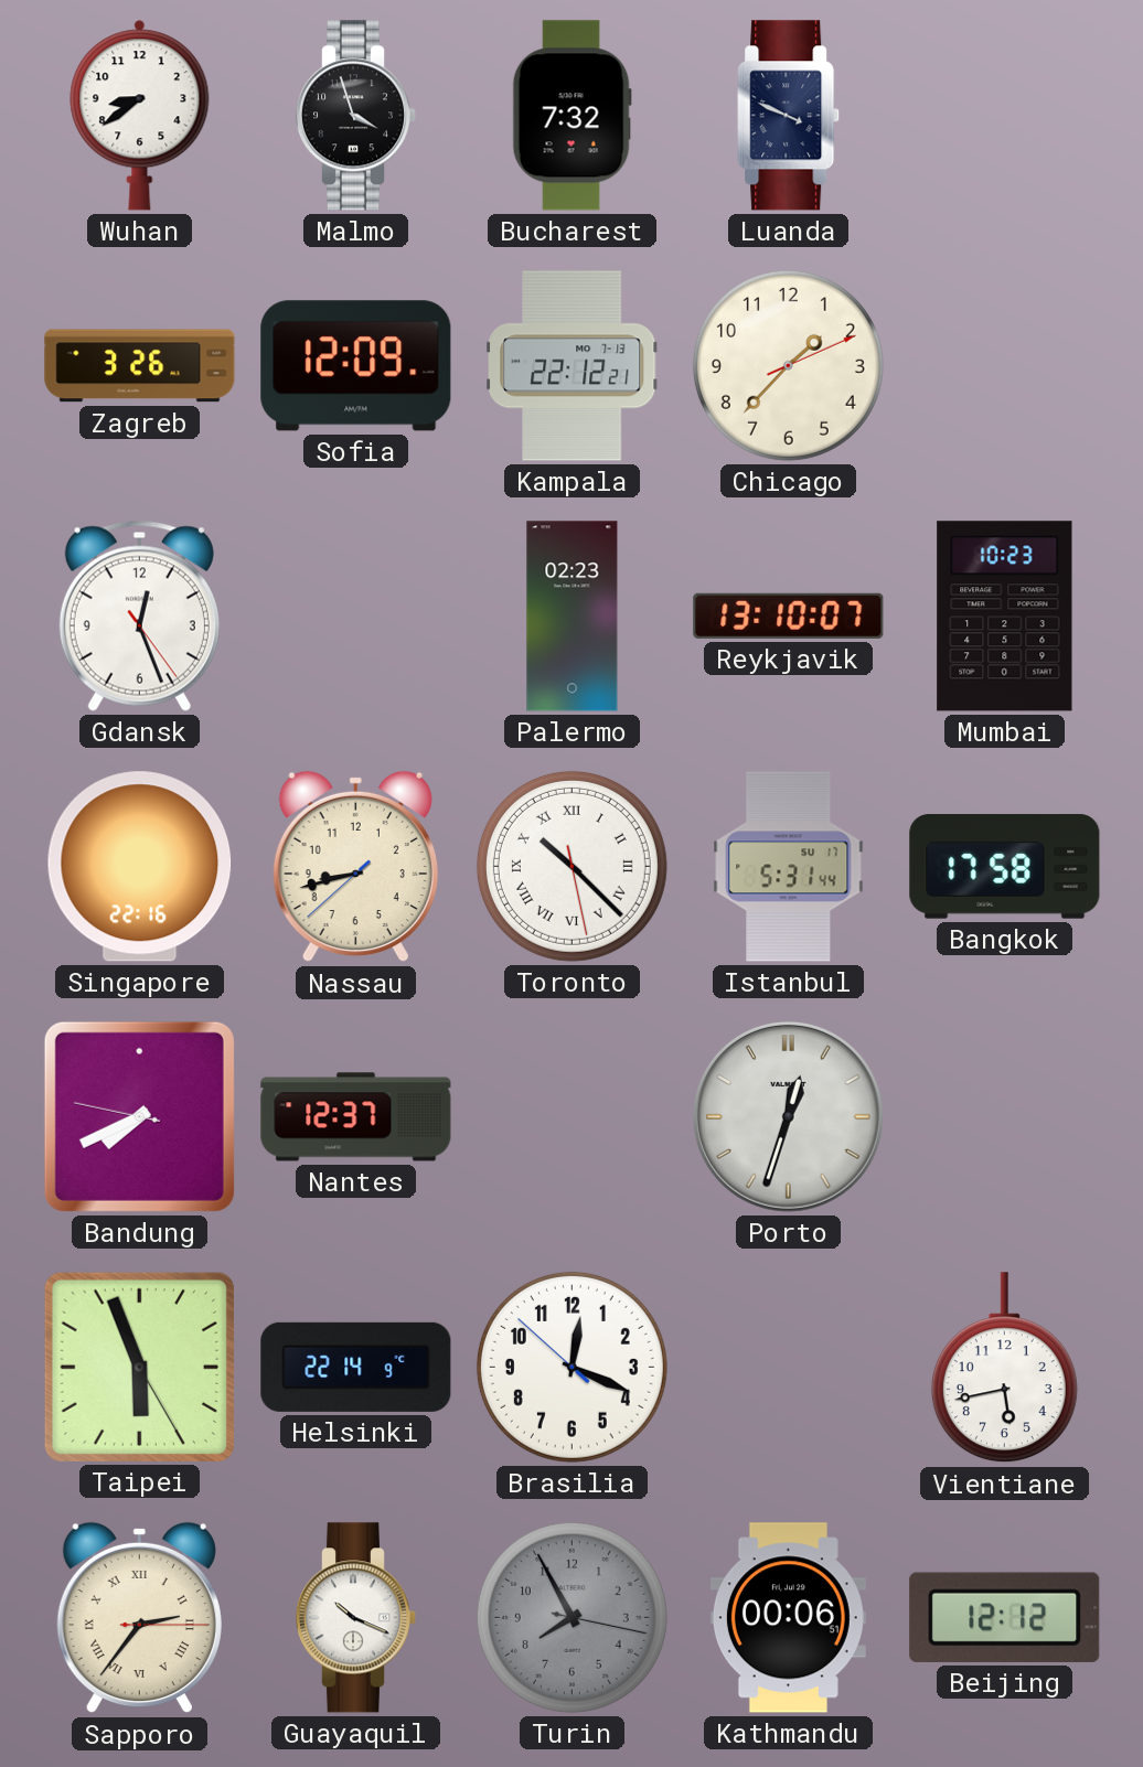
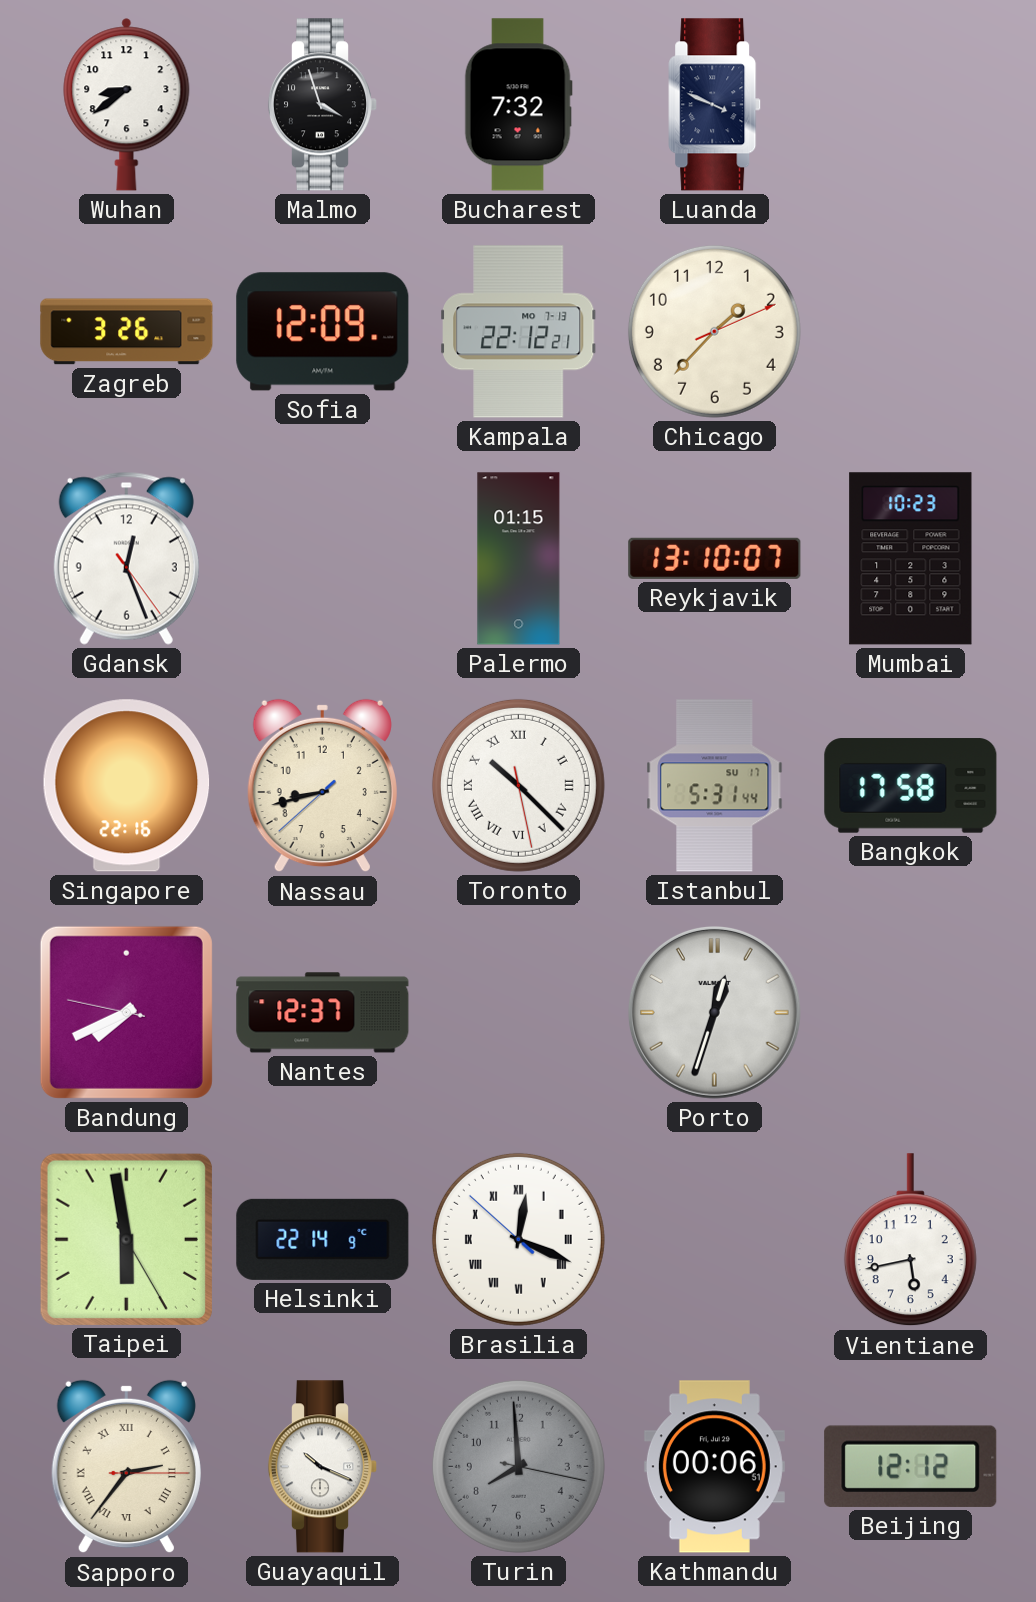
Palermo: 02:23 -> 01:15
Taipei: 5:56 -> 5:58
Brasilia numerals: Arabic -> Roman
Turin: 7:55 -> 7:59
